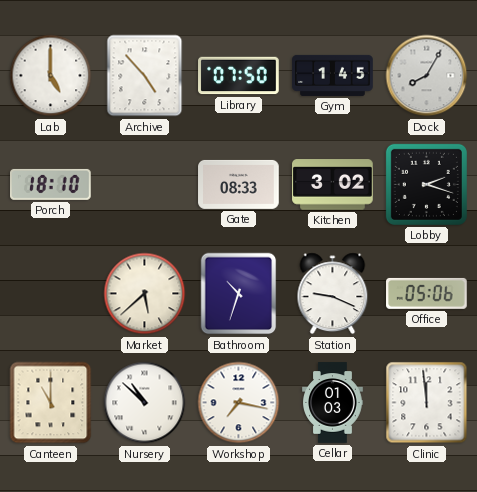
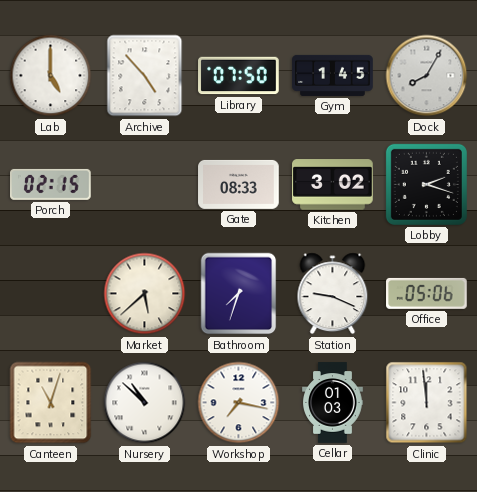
Porch: 18:10 -> 02:15
Bathroom: 10:33 -> 7:33
Canteen: 11:00 -> 11:03
